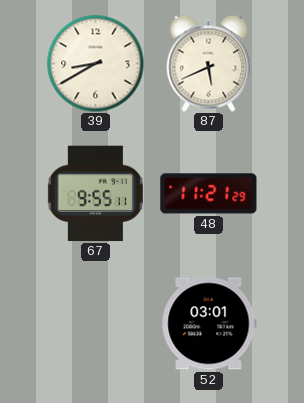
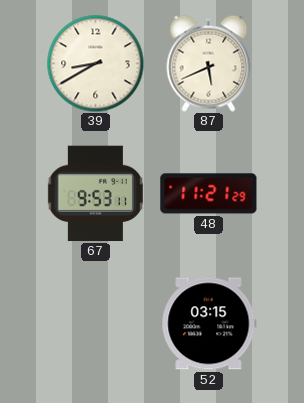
67: 9:55 -> 9:53
52: 03:01 -> 03:15
